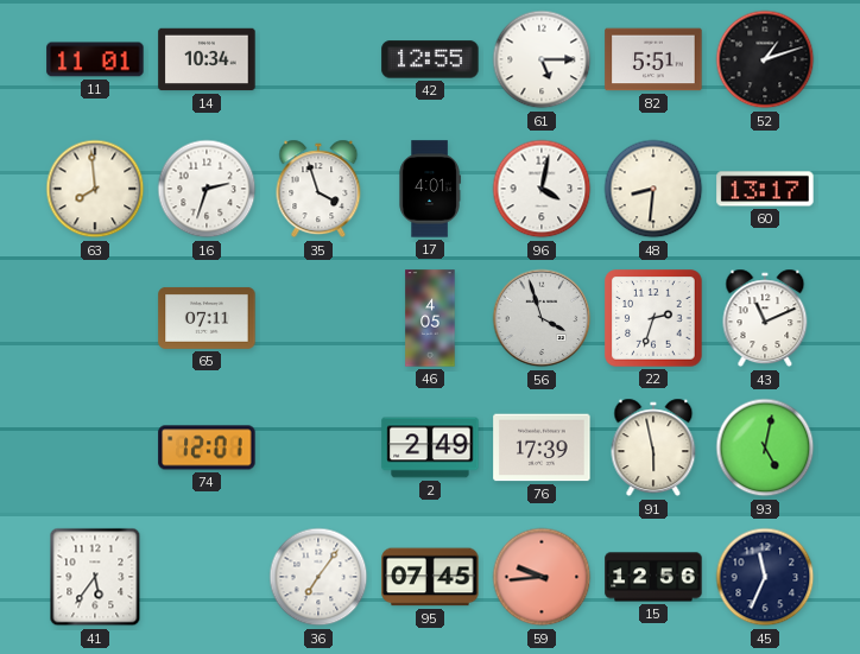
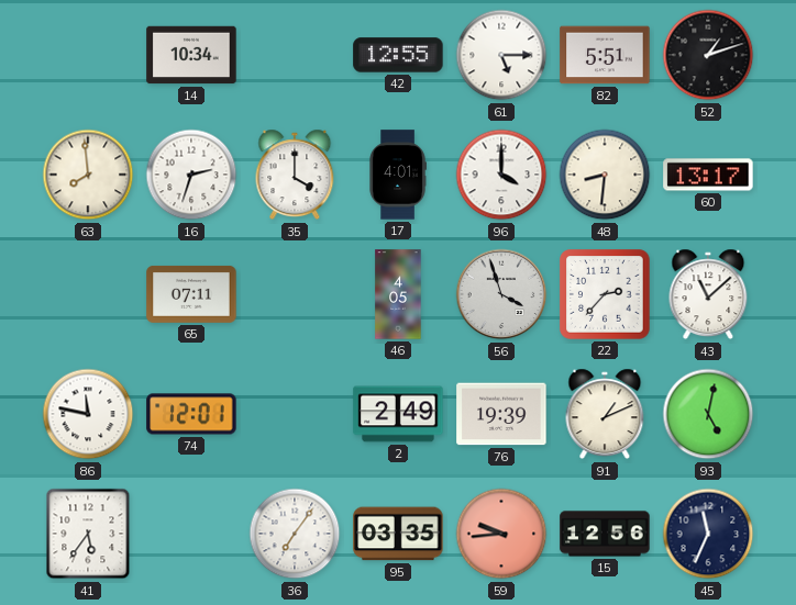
11: 11:01 -> none
35: 3:57 -> 4:00
96: 4:02 -> 4:00
22: 2:33 -> 2:37
43: 11:11 -> 11:08
86: none -> 11:47
76: 17:39 -> 19:39
91: 5:58 -> 1:11
95: 07:45 -> 03:35
